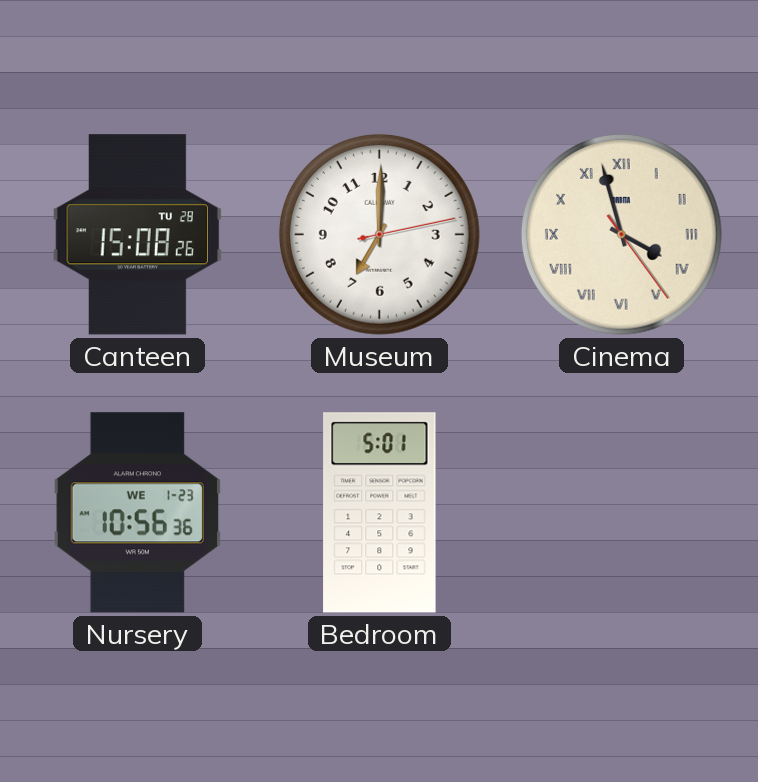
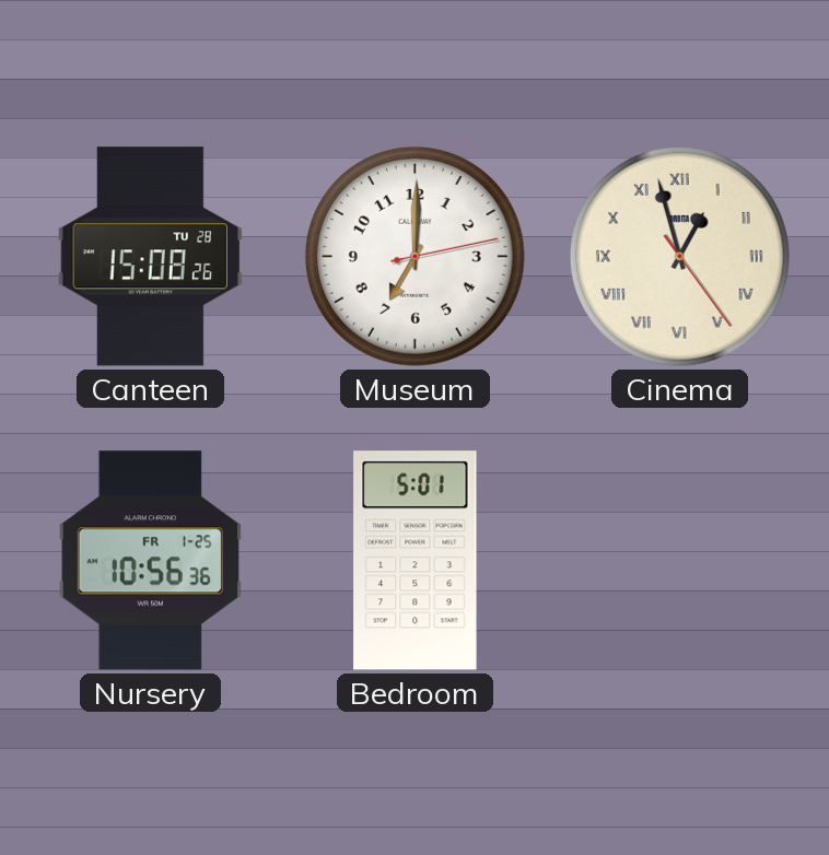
Cinema: 3:57 -> 12:57
Nursery date: WE 1-23 -> FR 1-25
